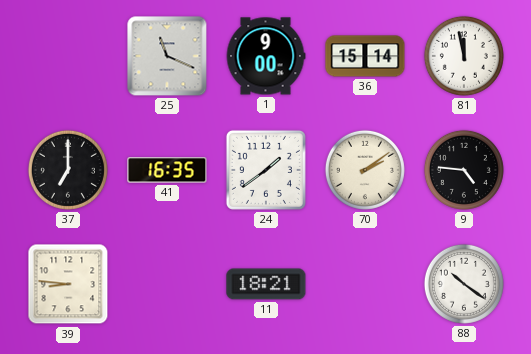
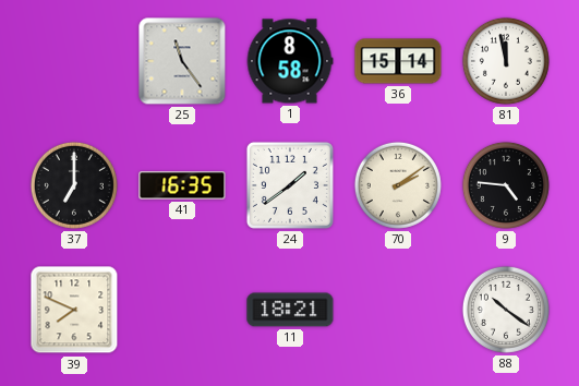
25: 11:19 -> 11:24
1: 9:00 -> 8:58
39: 8:46 -> 7:49
